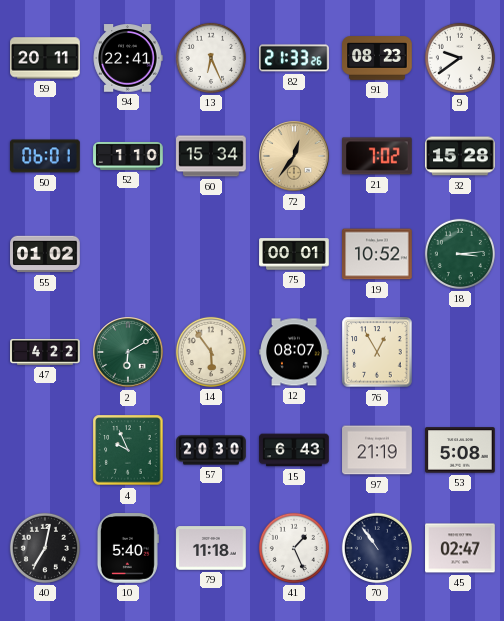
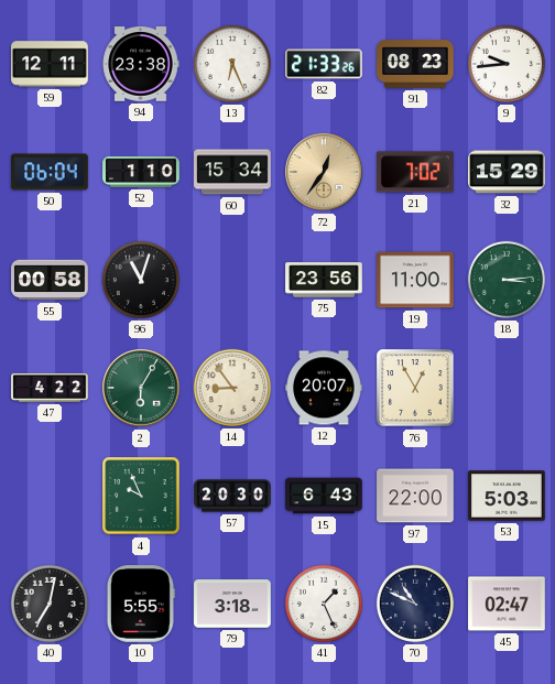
59: 20:11 -> 12:11
94: 22:41 -> 23:38
9: 9:39 -> 9:44
50: 06:01 -> 06:04
32: 15:28 -> 15:29
55: 01:02 -> 00:58
96: none -> 11:03
75: 00:01 -> 23:56
19: 10:52 -> 11:00
2: 6:10 -> 6:05
14: 5:54 -> 8:54
12: 08:07 -> 20:07
97: 21:19 -> 22:00
53: 5:08 -> 5:03
10: 5:40 -> 5:55
79: 11:18 -> 3:18
70: 10:54 -> 10:49
